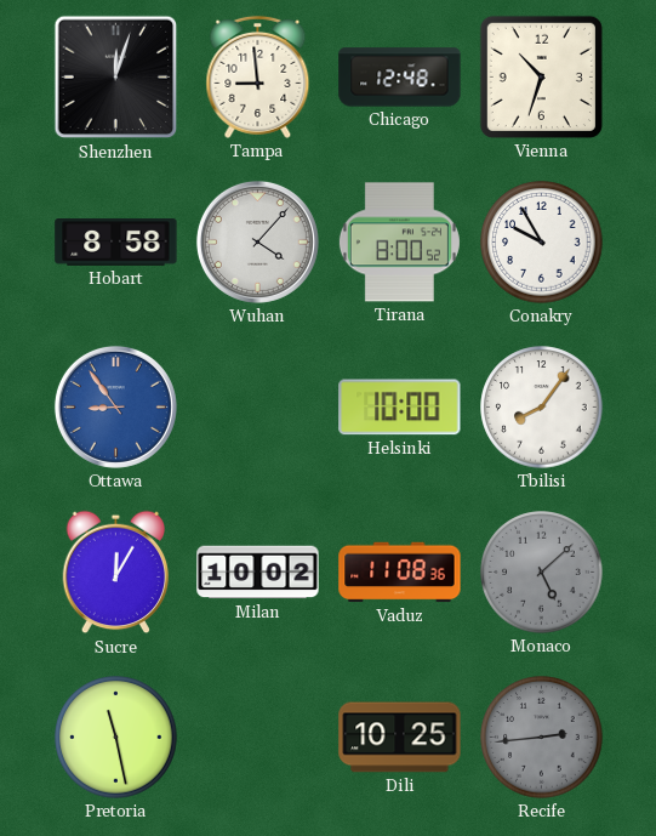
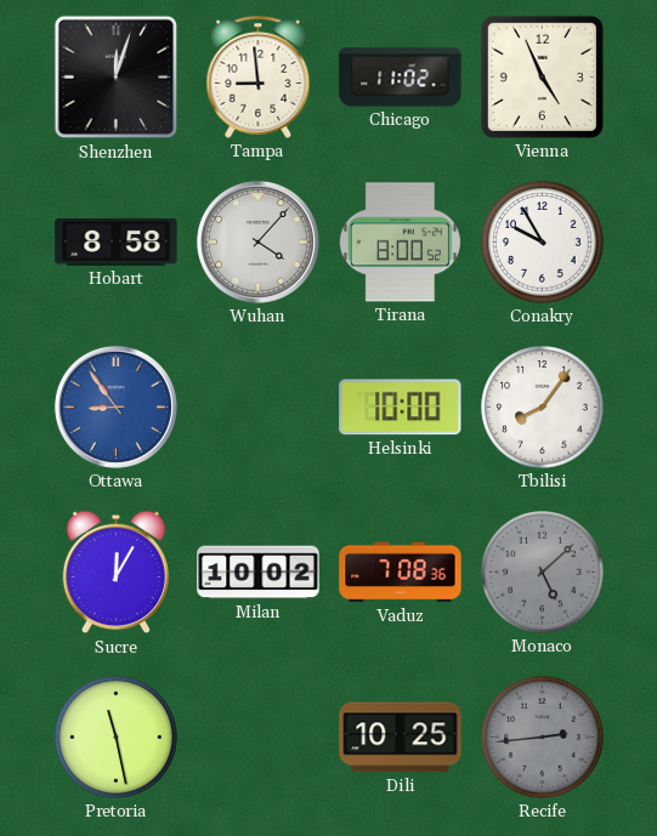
Chicago: 12:48 -> 11:02
Vienna: 10:33 -> 4:56
Vaduz: 11:08 -> 7:08
